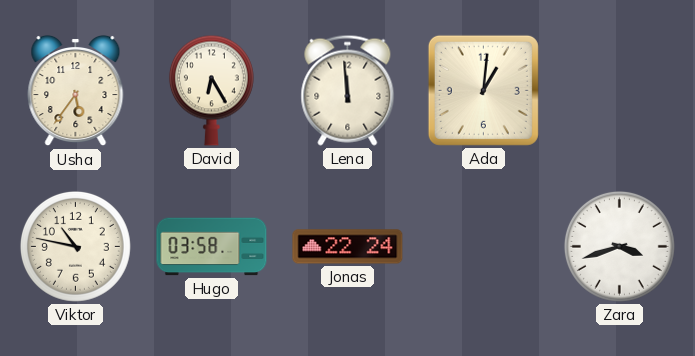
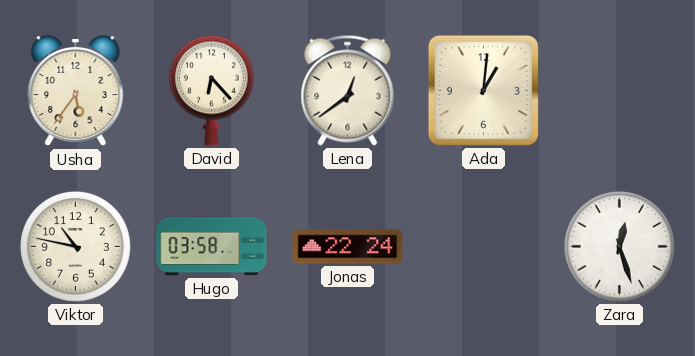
David: 6:25 -> 6:23
Lena: 11:59 -> 12:39
Zara: 3:42 -> 12:27
